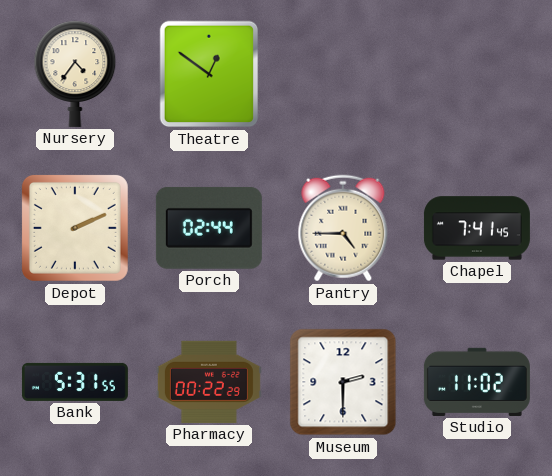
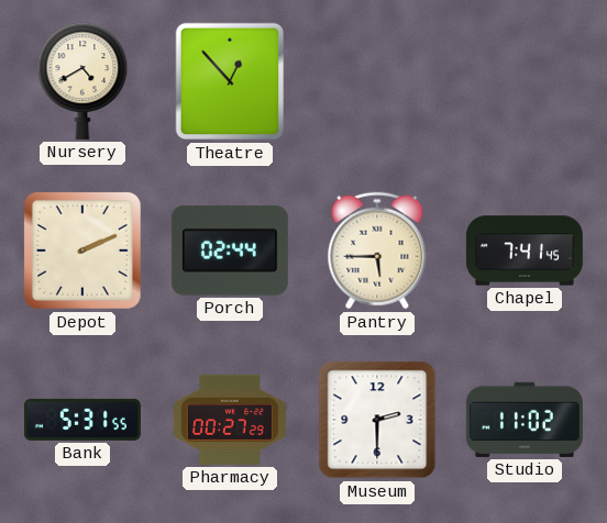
Nursery: 4:36 -> 4:40
Theatre: 12:51 -> 12:53
Pantry: 4:45 -> 5:45
Pharmacy: 00:22 -> 00:27
